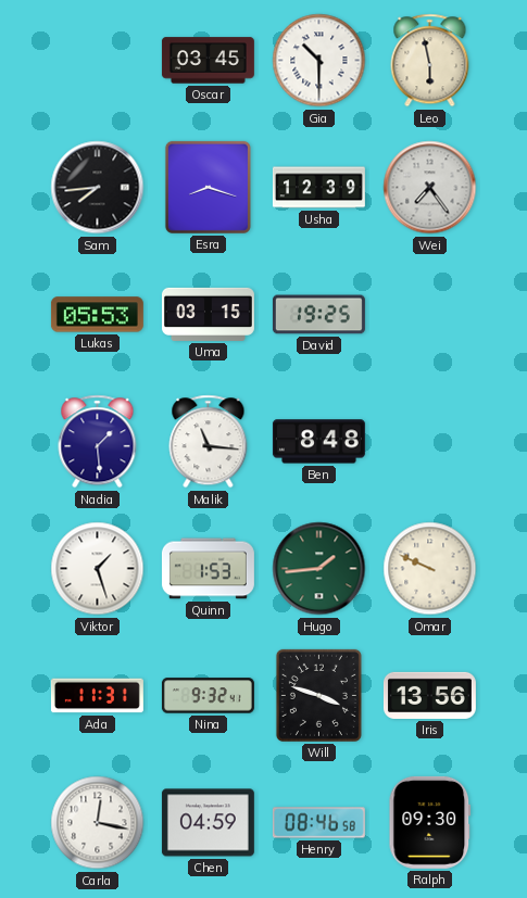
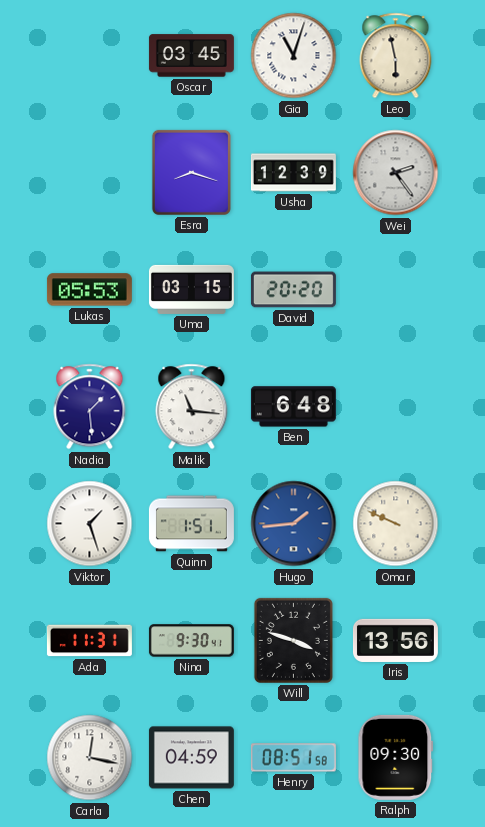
Gia: 10:30 -> 11:03
Sam: 7:44 -> none
Wei: 7:24 -> 2:24
David: 19:25 -> 20:20
Ben: 8:48 -> 6:48
Quinn: 1:53 -> 1:51
Hugo dial: green -> blue
Nina: 9:32 -> 9:30
Henry: 08:46 -> 08:51
